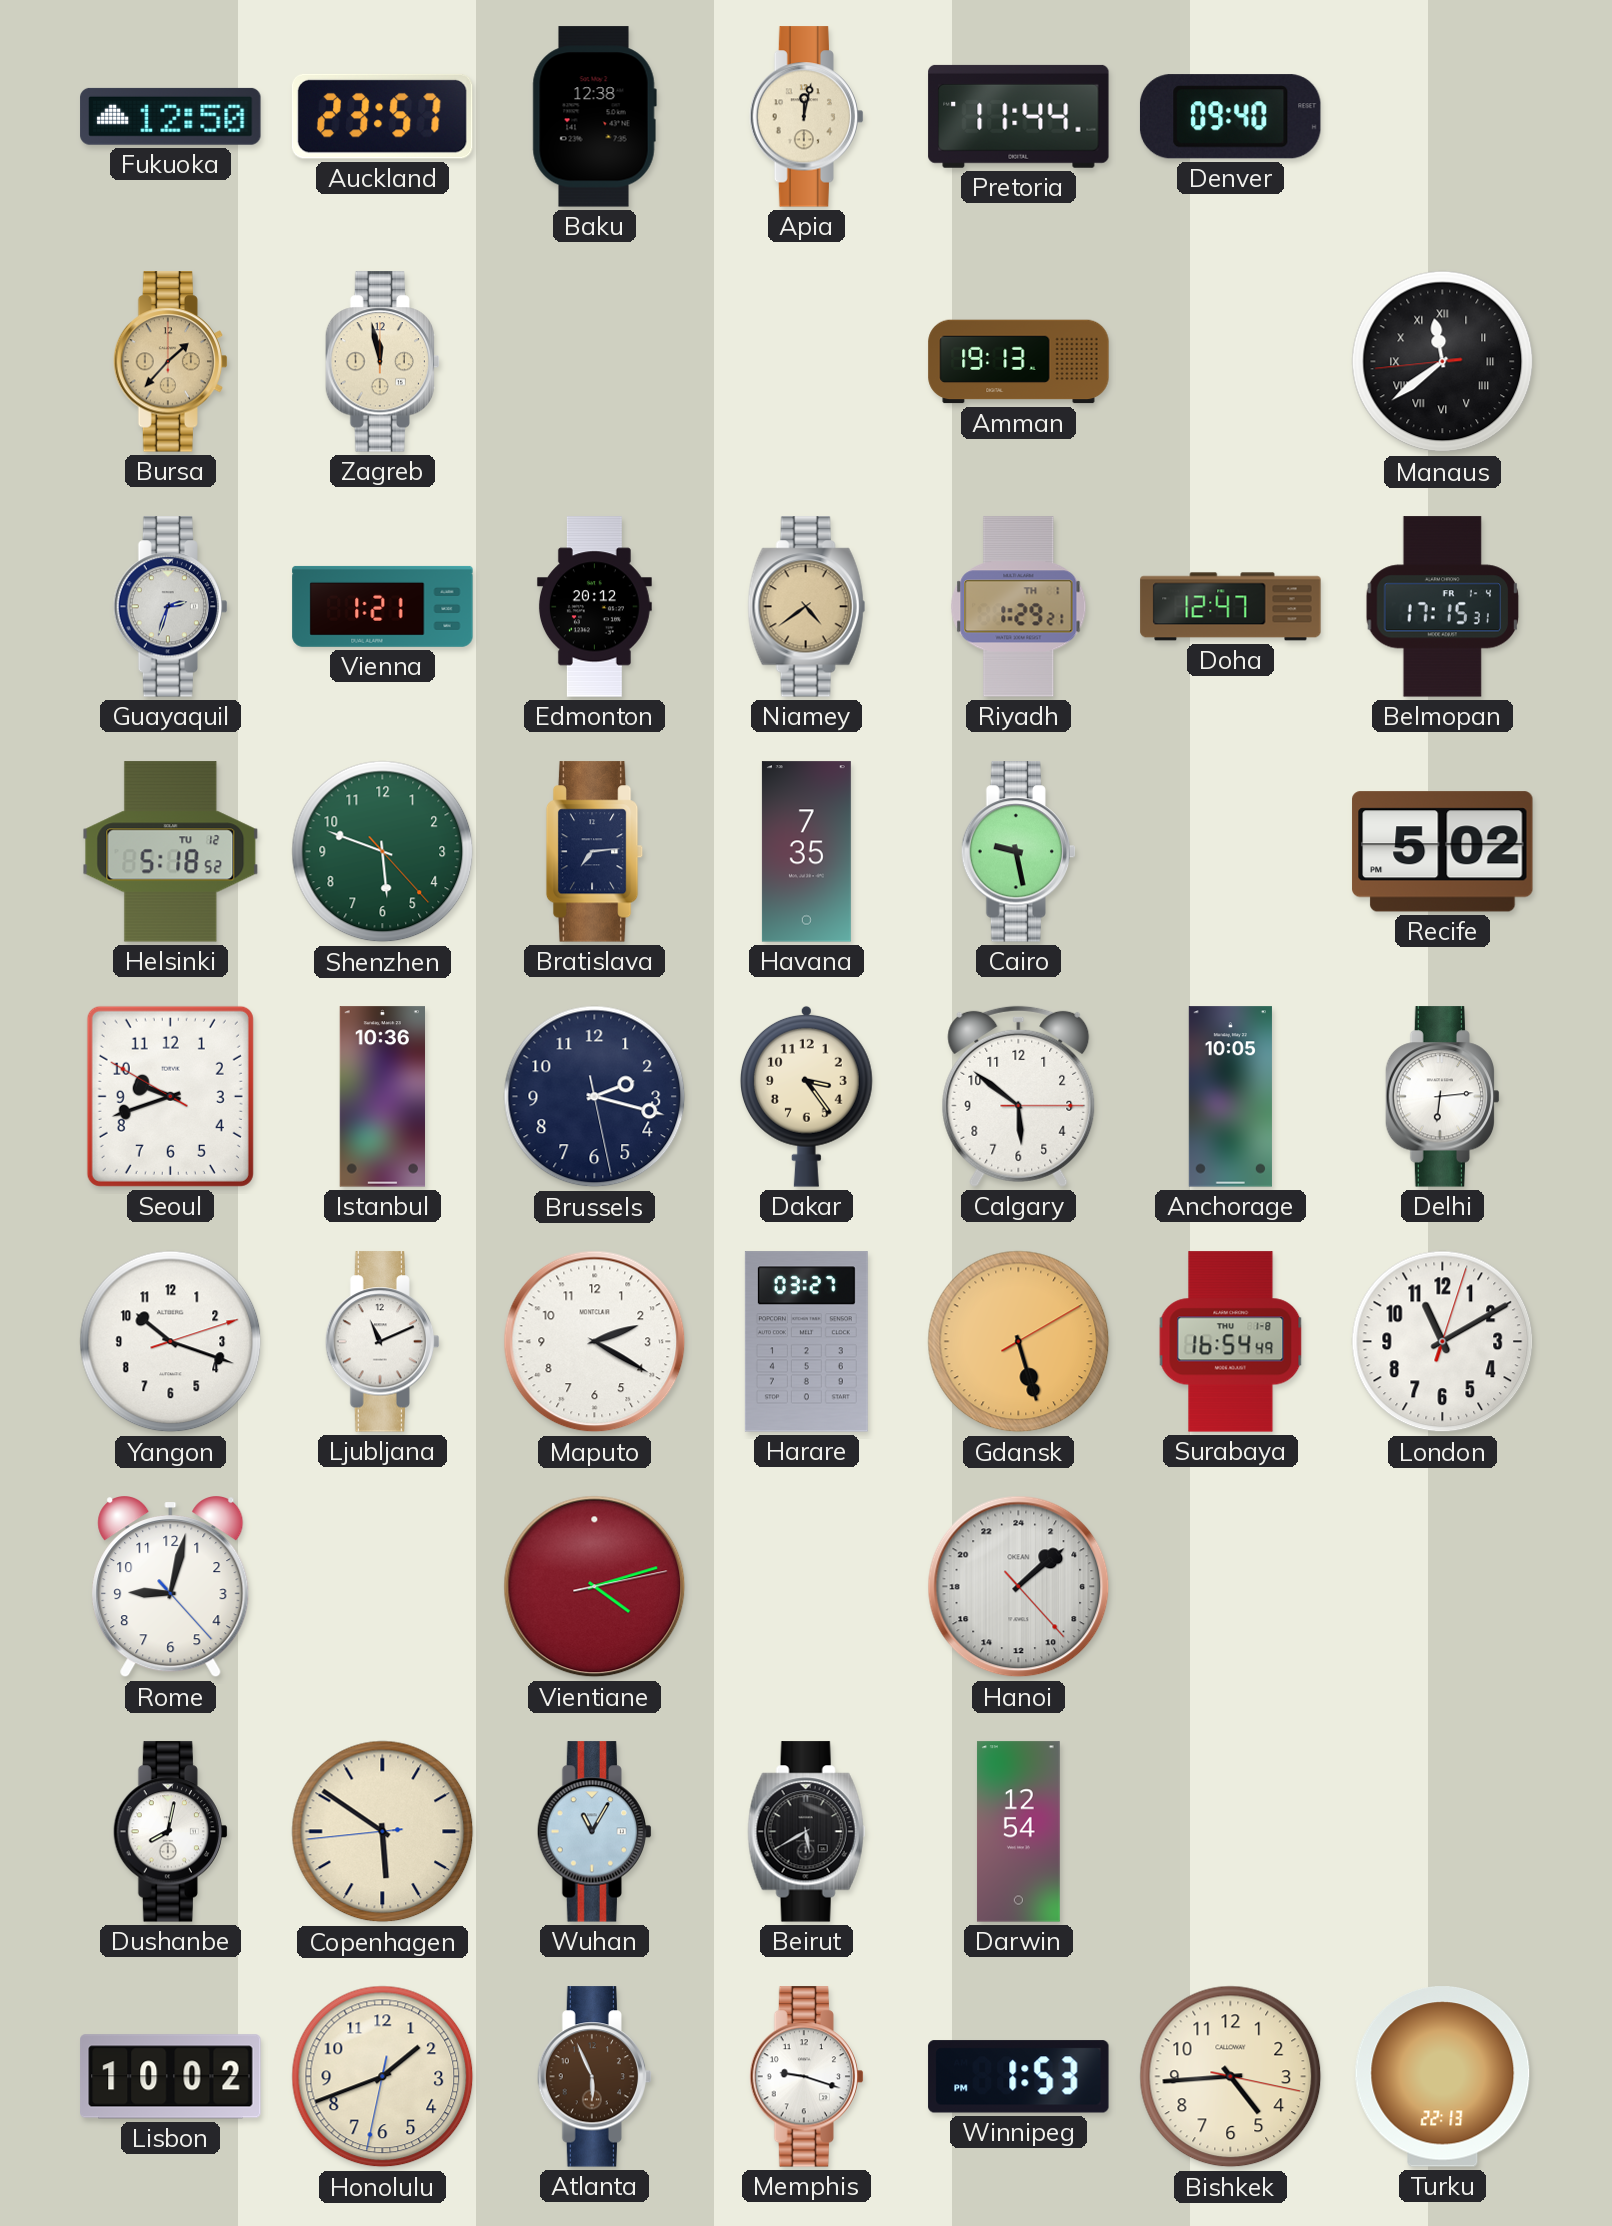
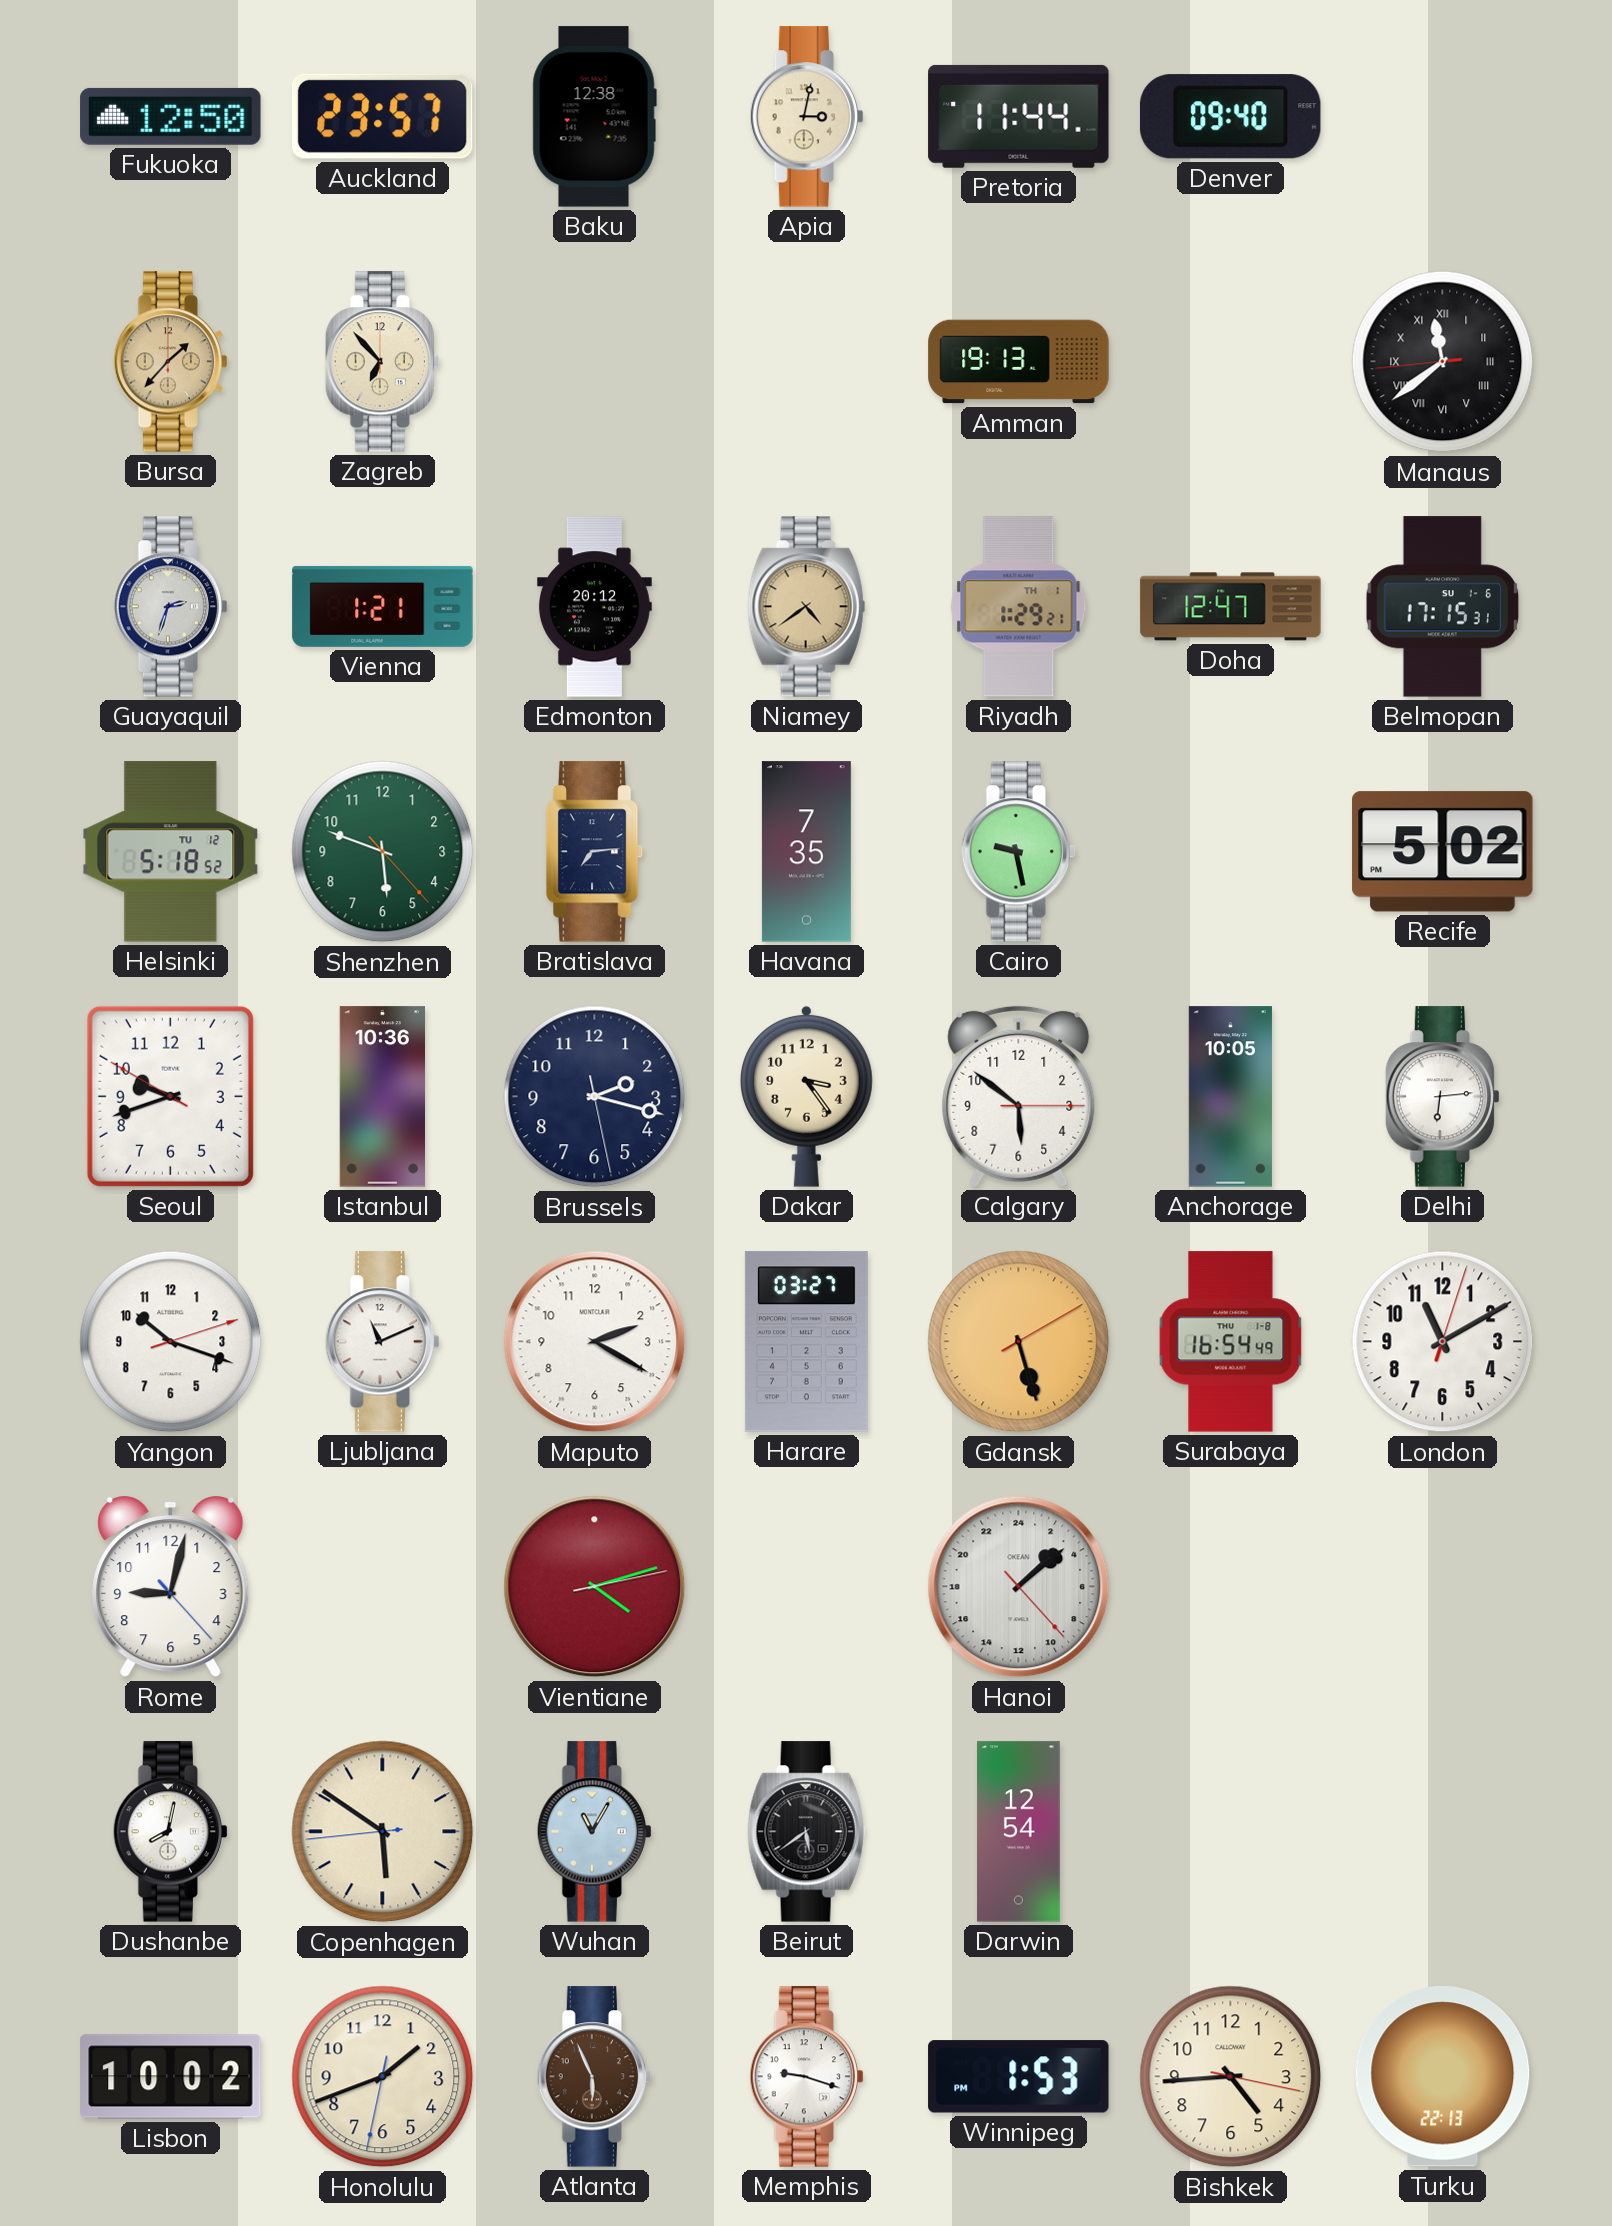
Apia: 12:02 -> 3:02
Zagreb: 11:58 -> 6:53
Belmopan date: FR 1-4 -> SU 1-6
Beirut: 5:40 -> 5:39
